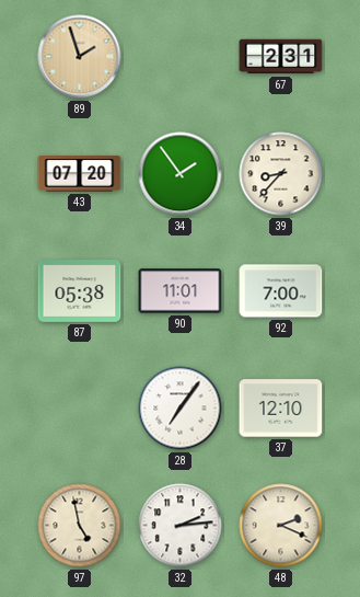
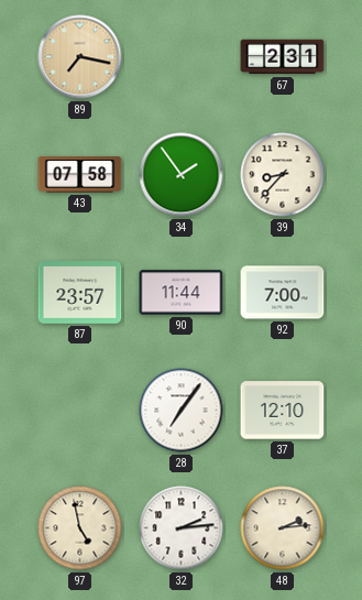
89: 1:57 -> 7:17
43: 07:20 -> 07:58
87: 05:38 -> 23:57
90: 11:01 -> 11:44
48: 2:19 -> 2:14
